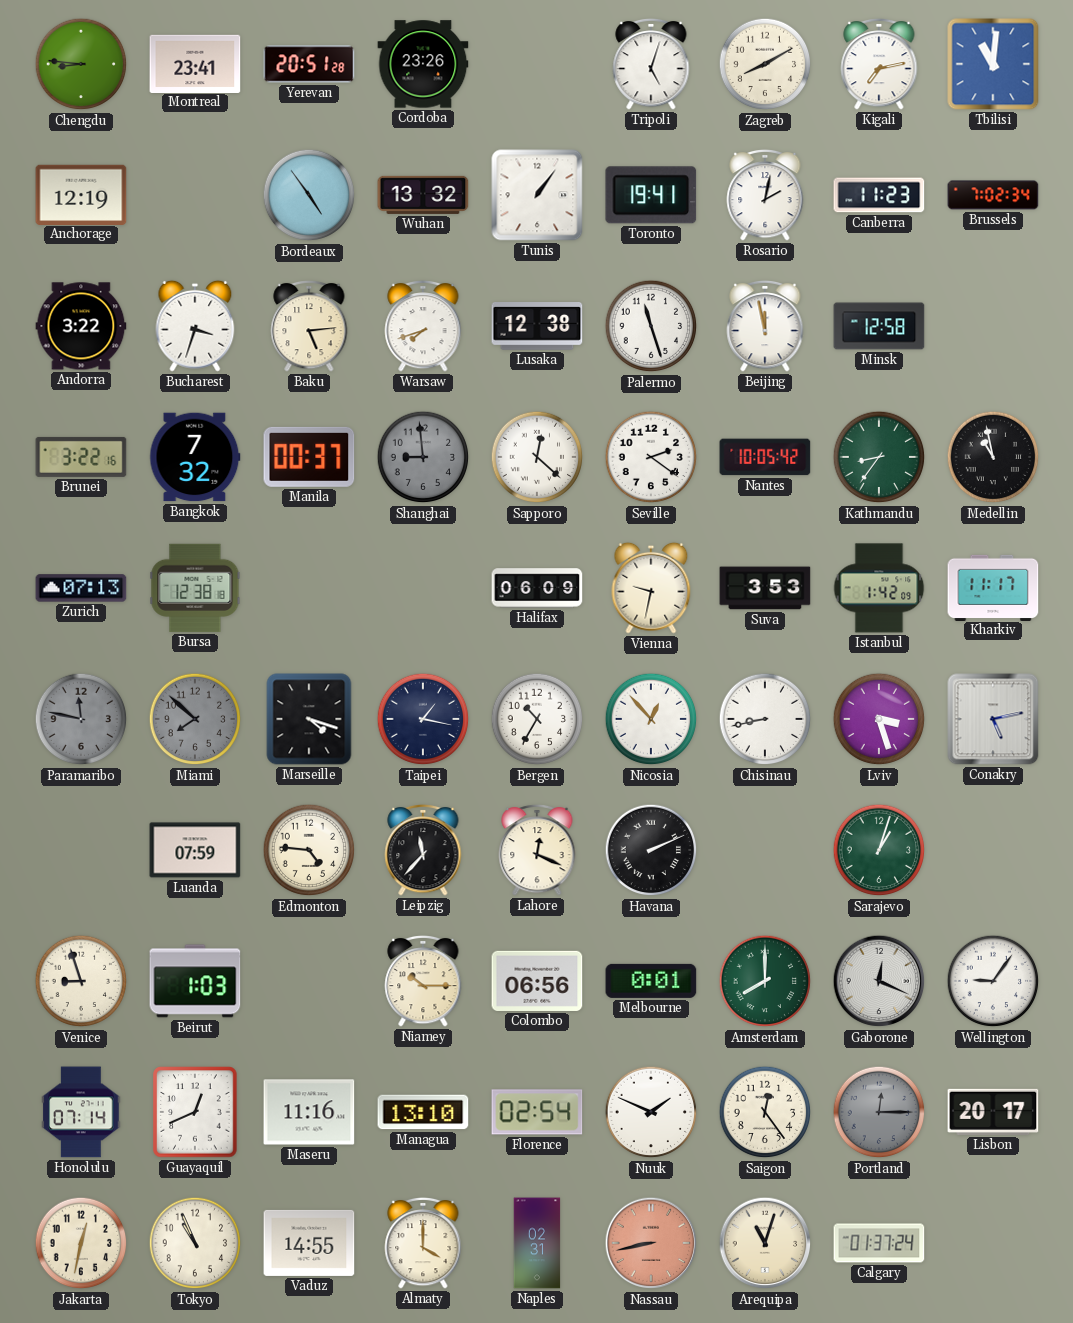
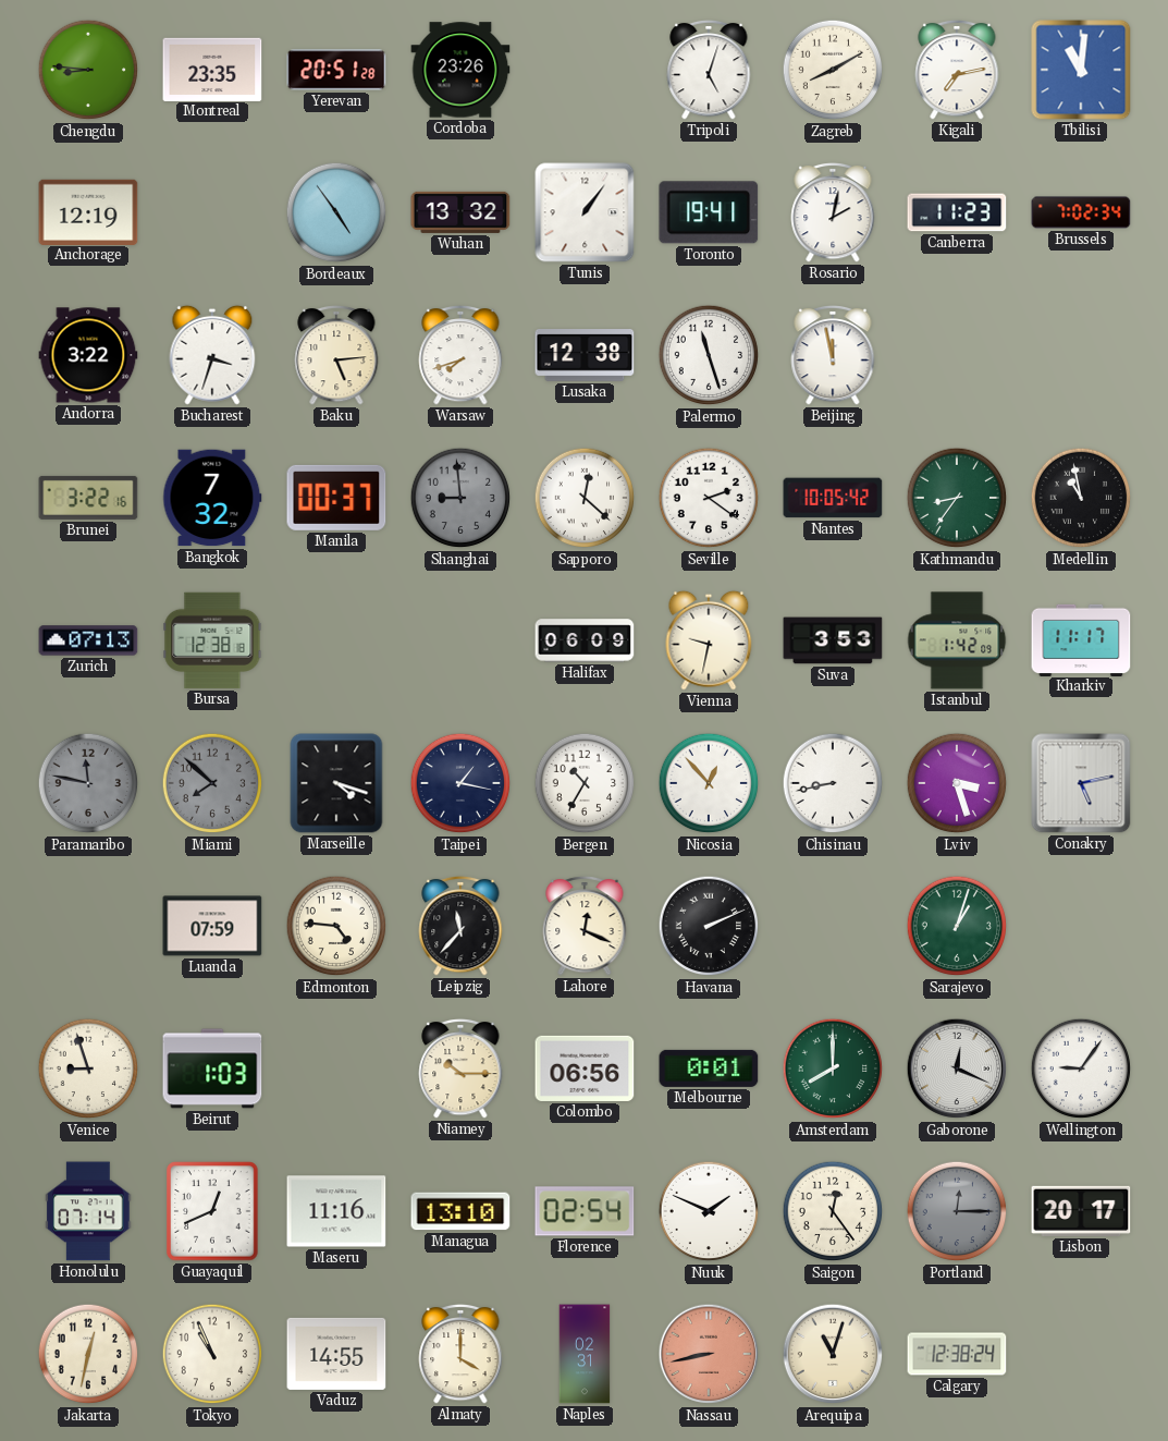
Montreal: 23:41 -> 23:35
Minsk: 12:58 -> none
Calgary: 01:37 -> 12:38
